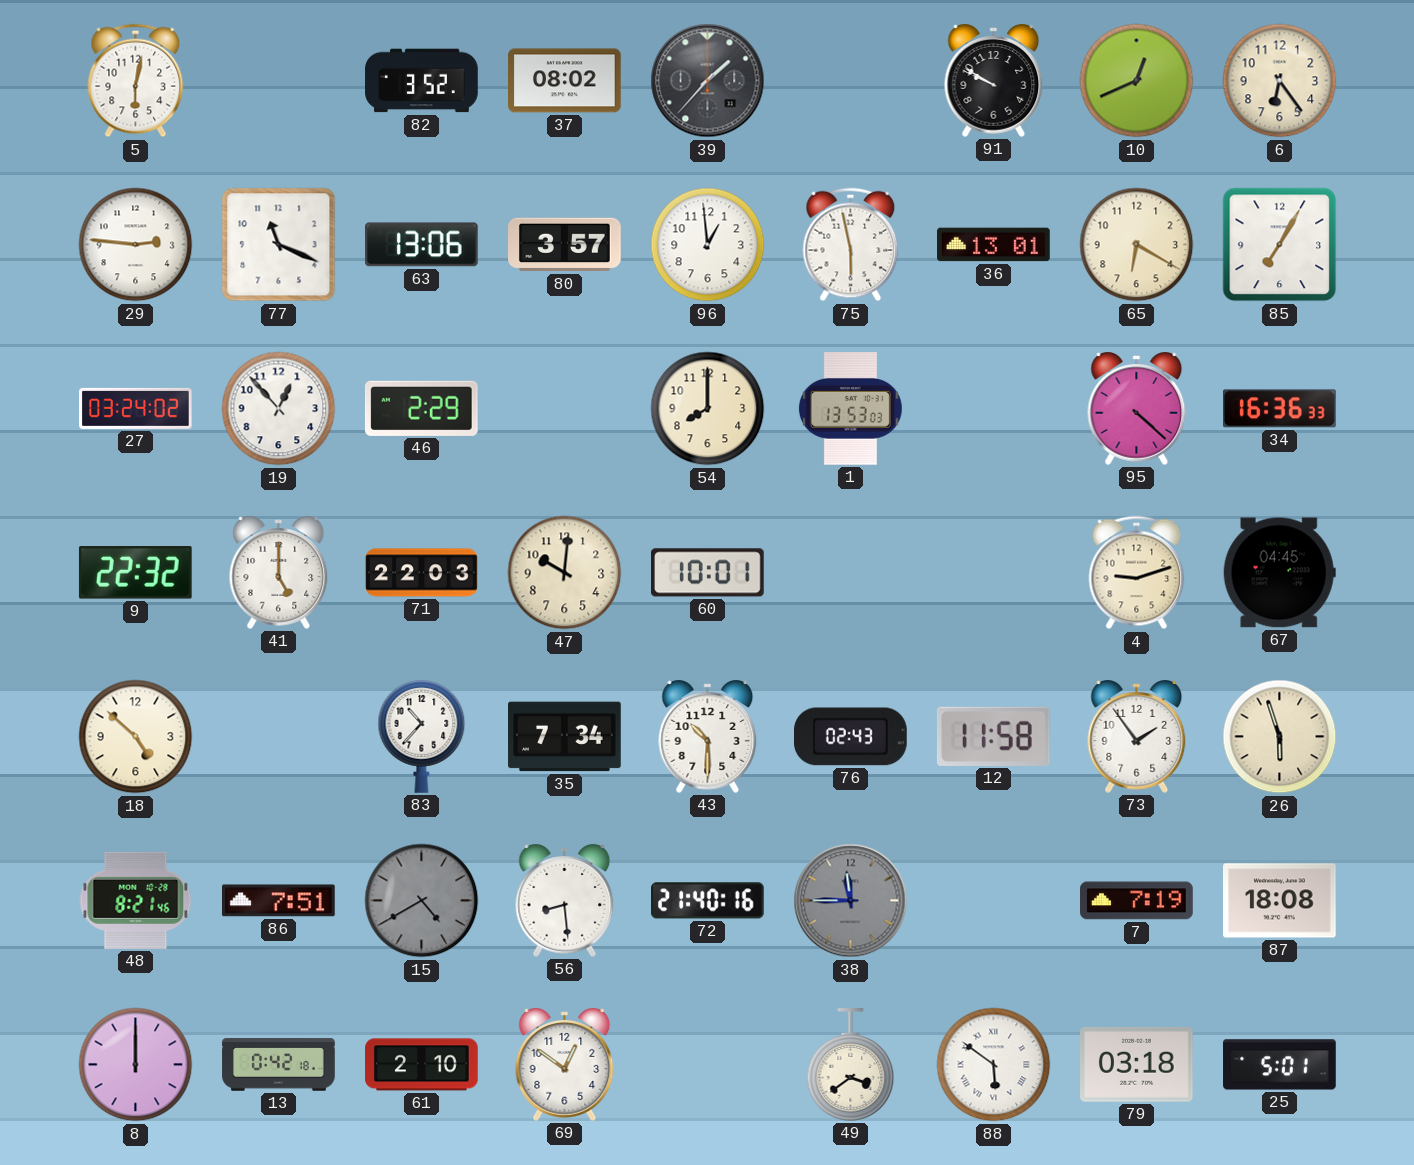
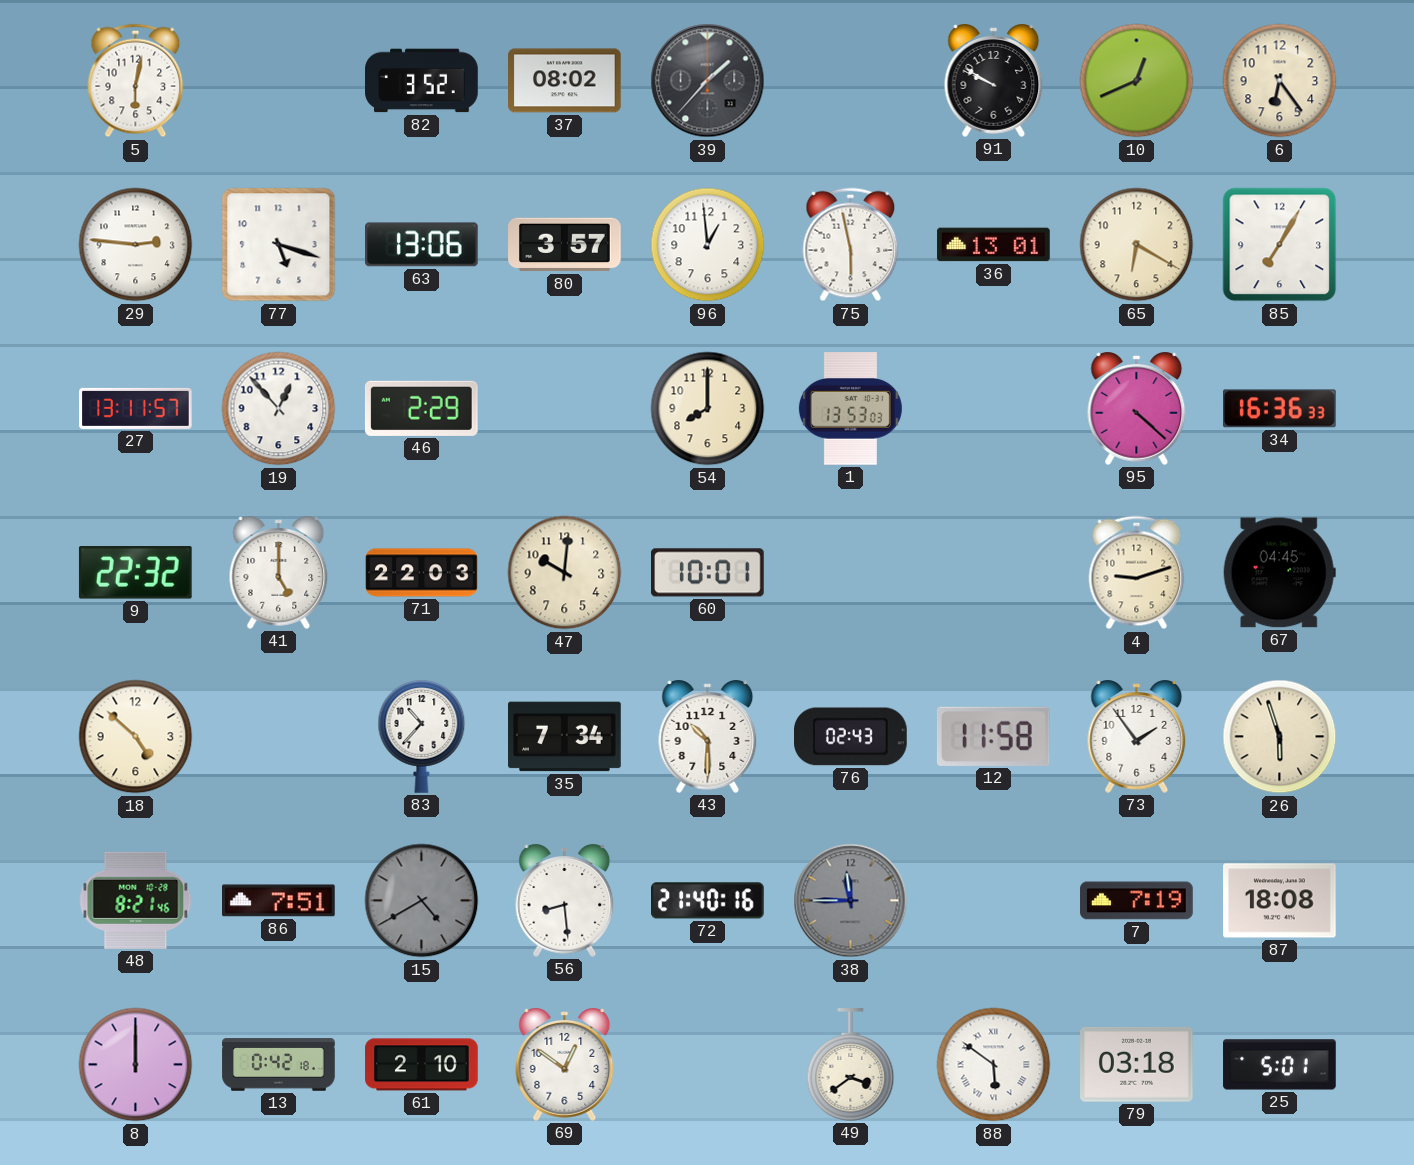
77: 11:19 -> 5:18
27: 03:24 -> 13:11
